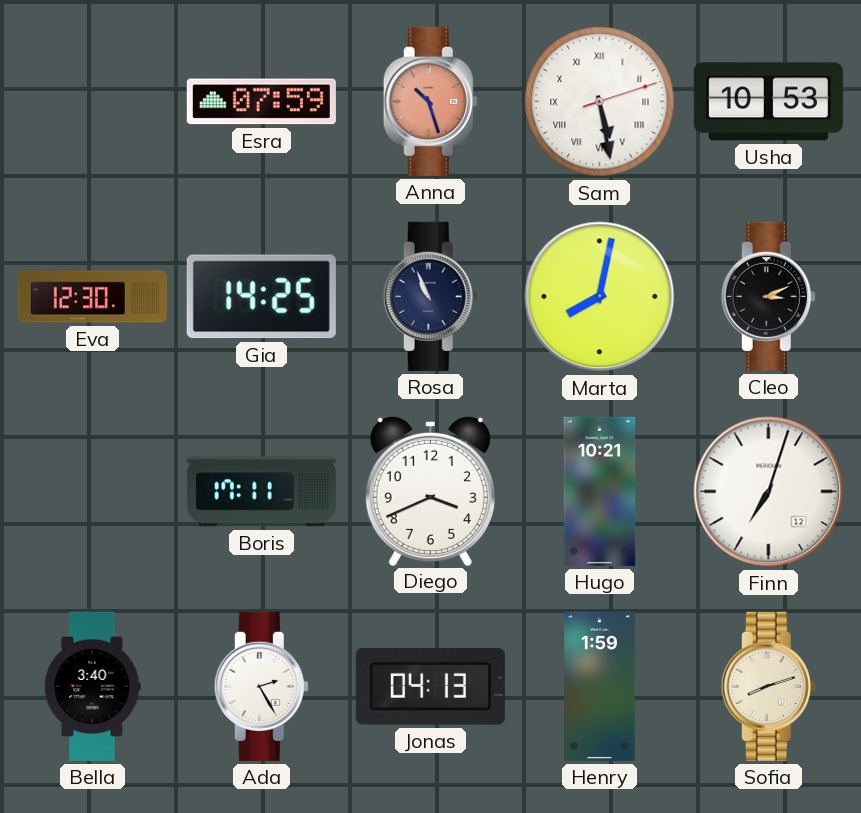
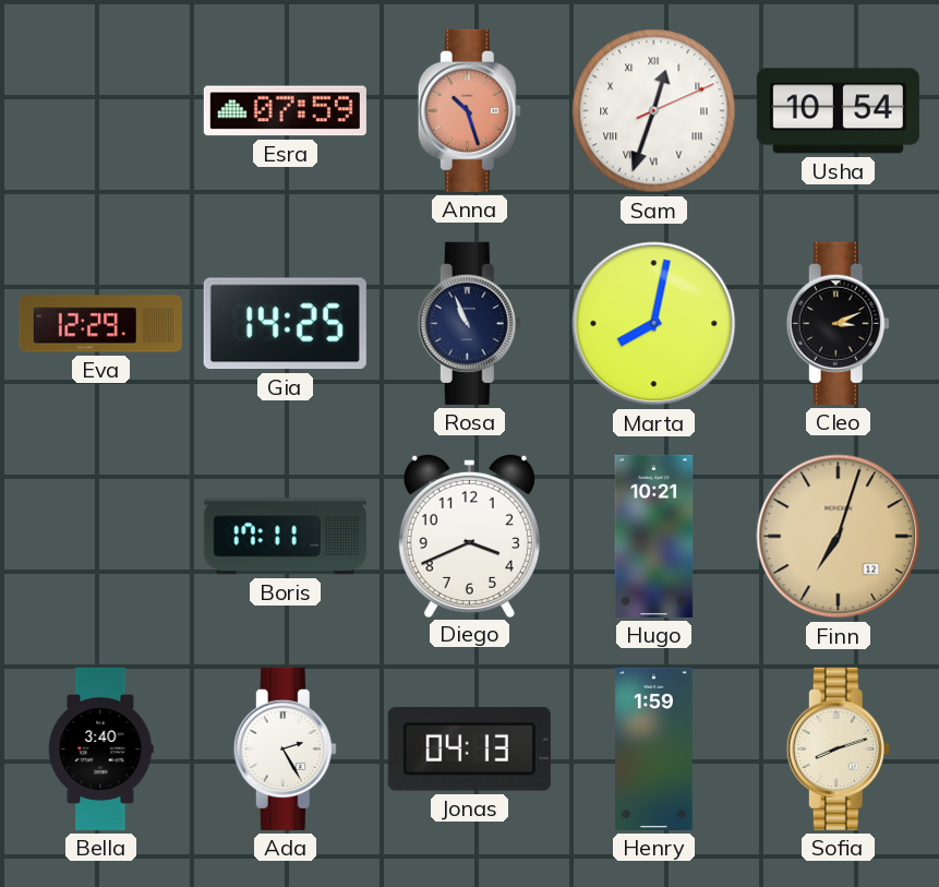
Sam: 5:28 -> 12:33
Usha: 10:53 -> 10:54
Eva: 12:30 -> 12:29
Finn dial: white -> champagne
